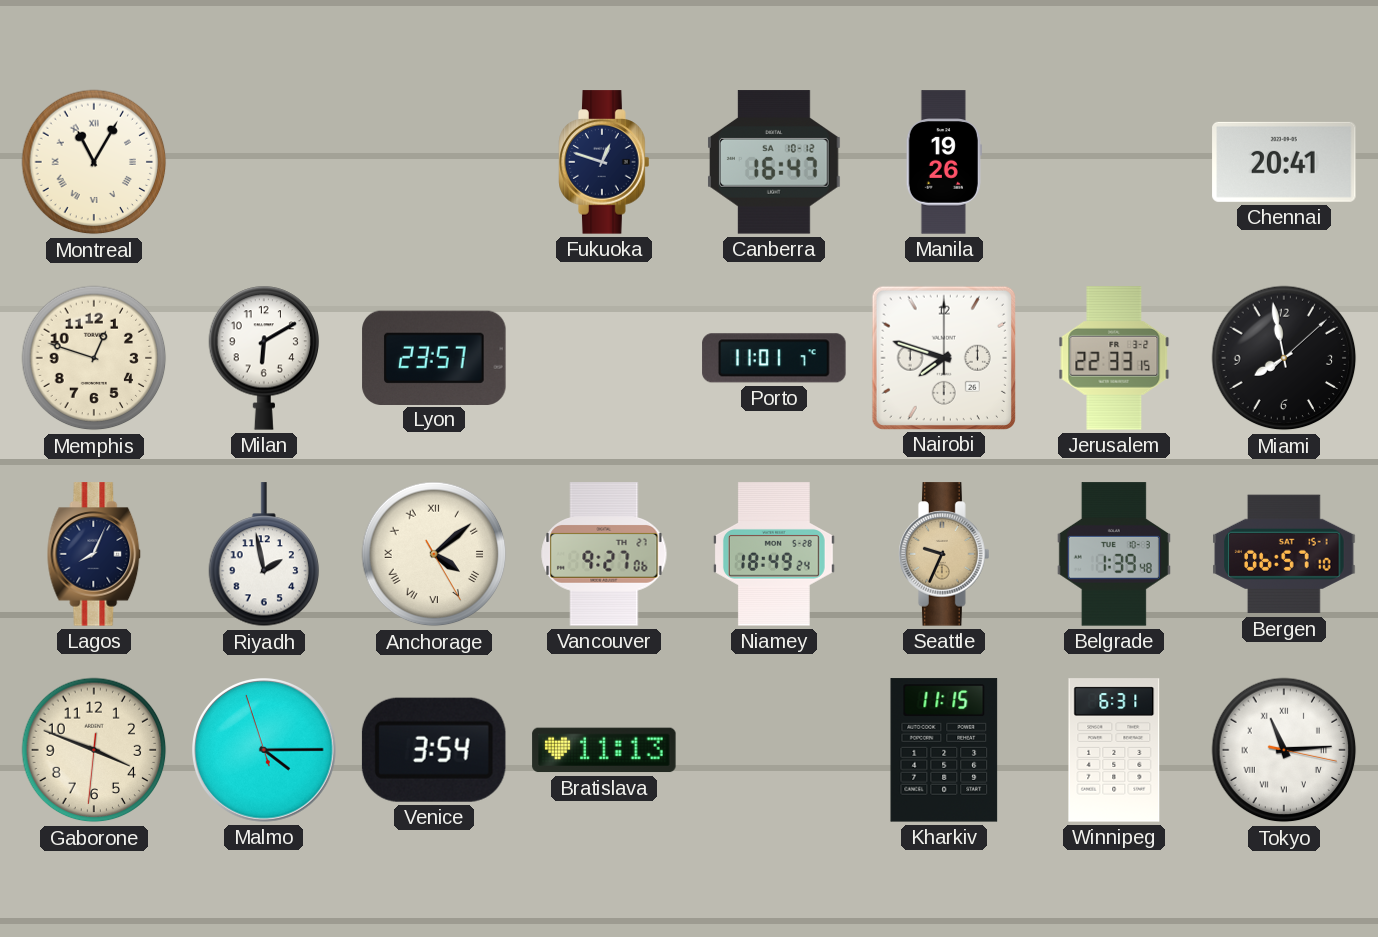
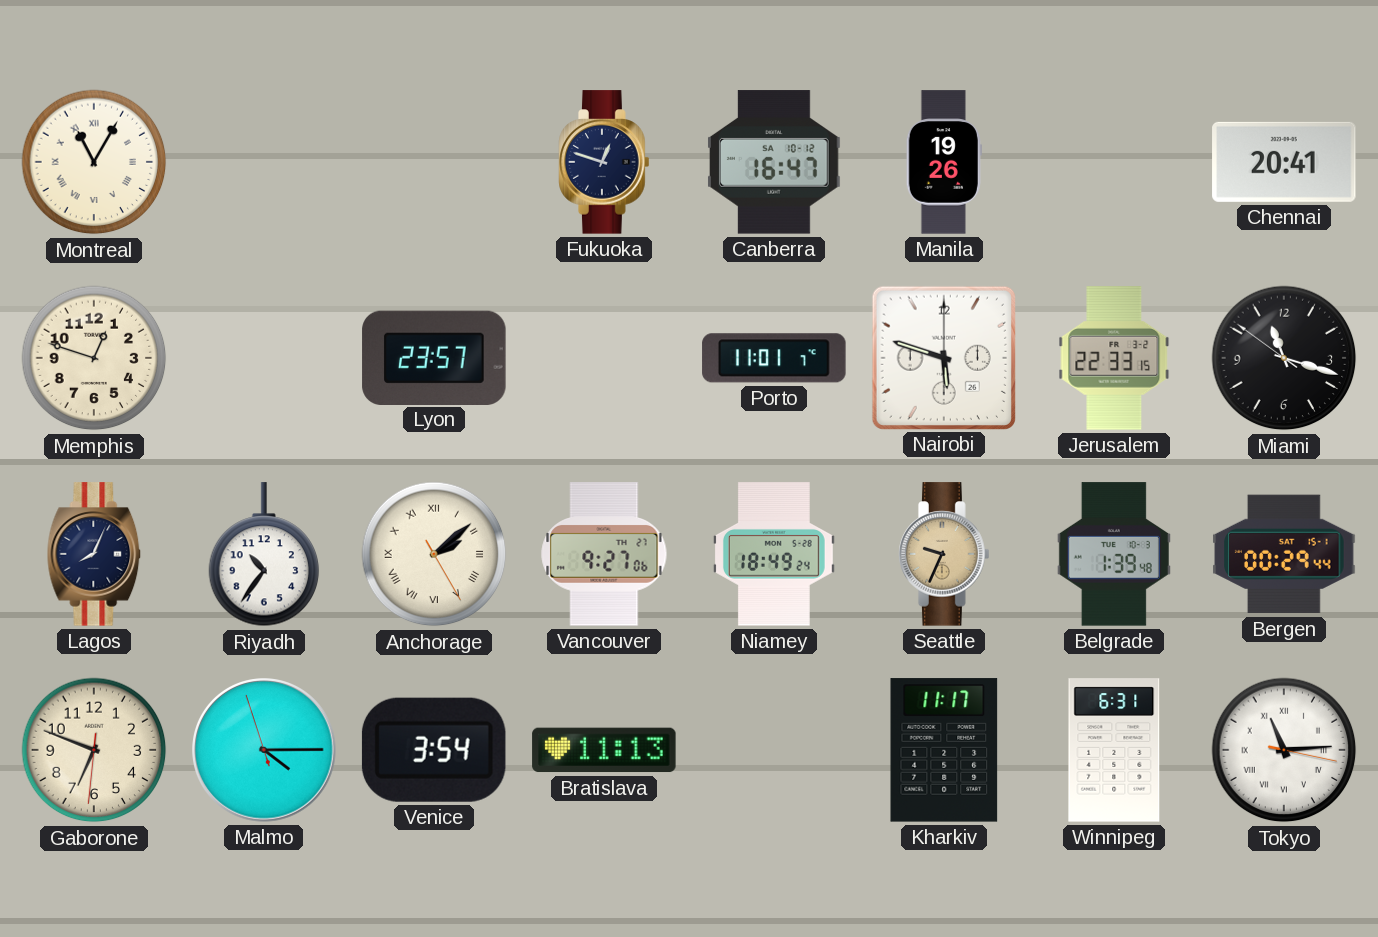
Milan: 6:10 -> none
Nairobi: 7:48 -> 5:48
Miami: 7:58 -> 11:17
Riyadh: 1:58 -> 10:36
Anchorage: 4:08 -> 2:08
Bergen: 06:57 -> 00:29
Gaborone: 3:48 -> 6:48
Kharkiv: 11:15 -> 11:17
